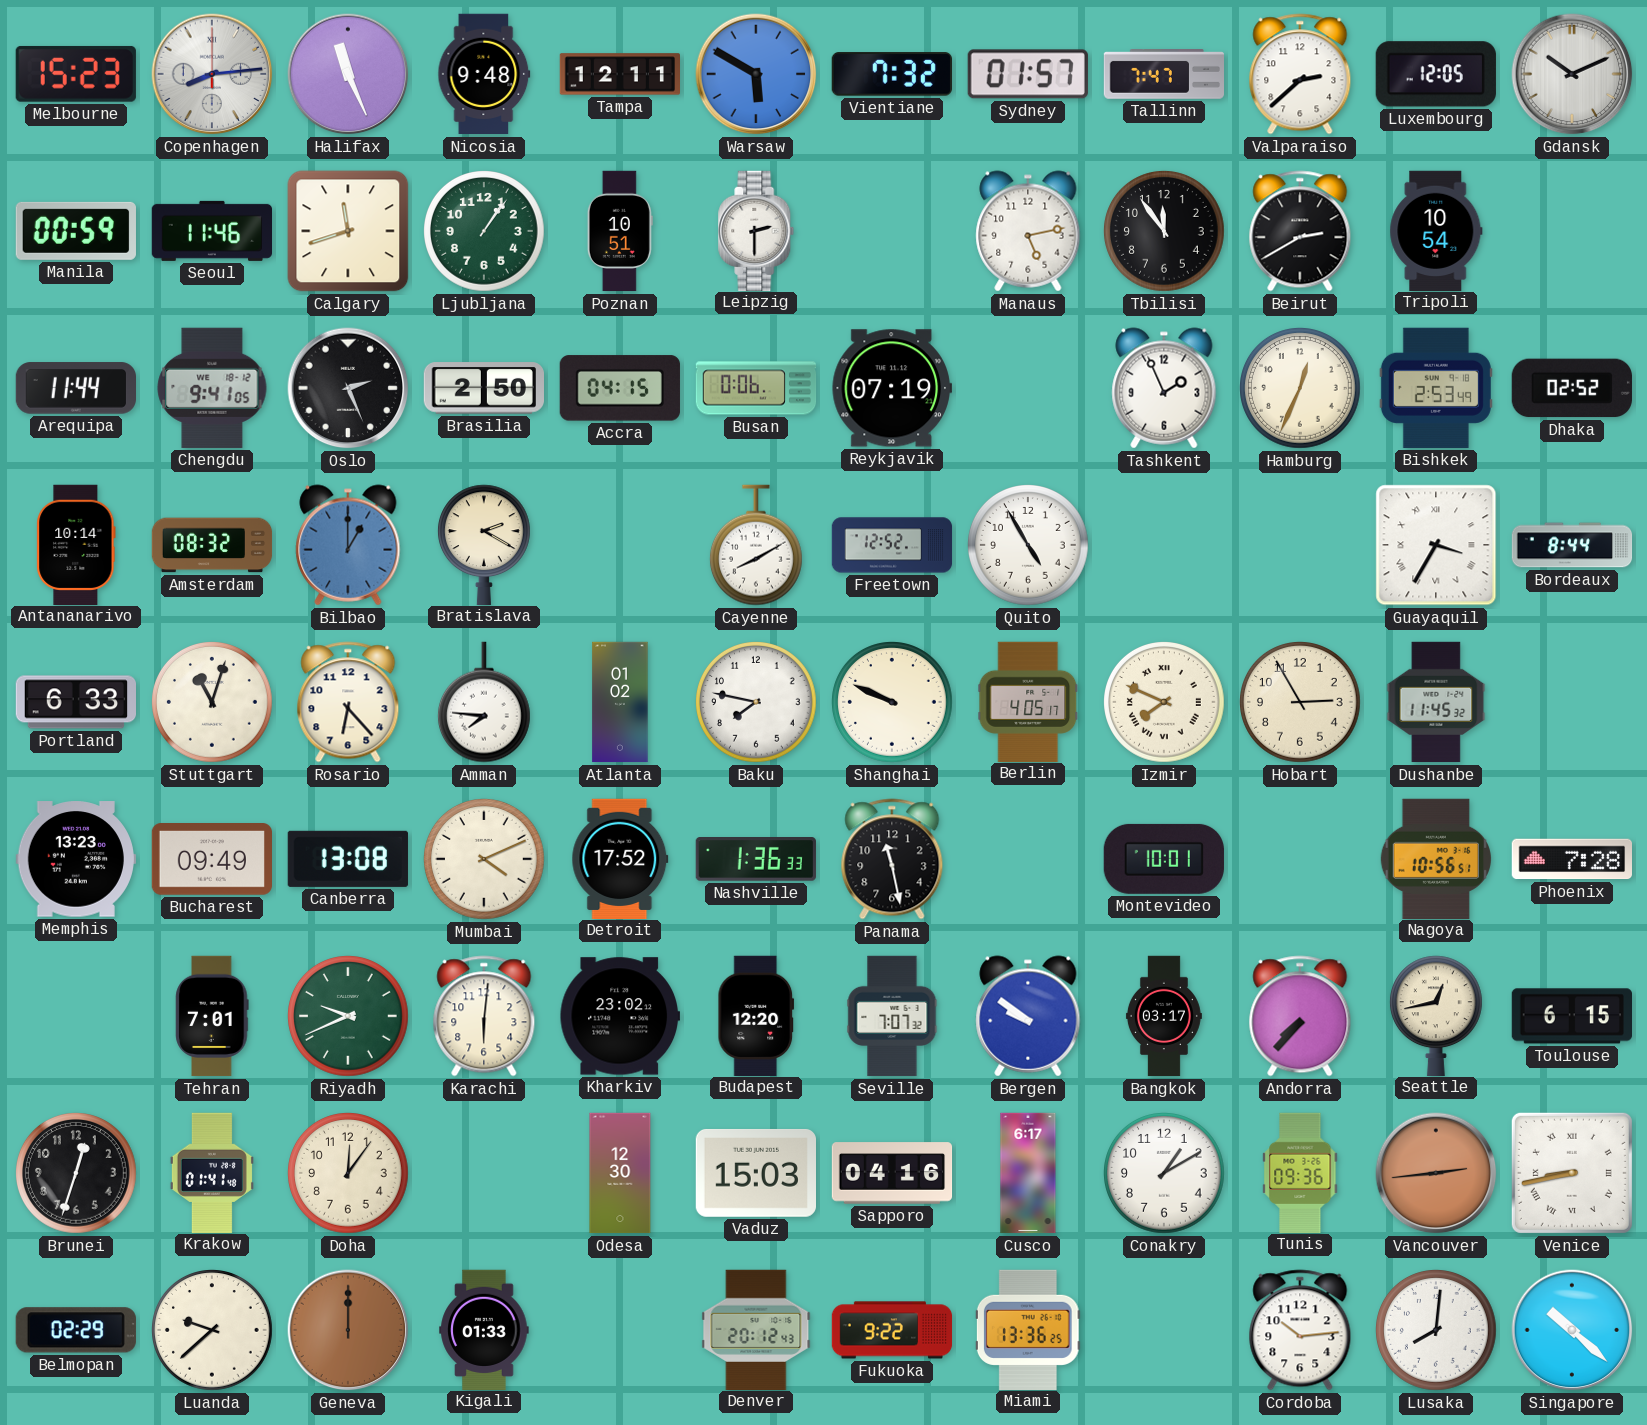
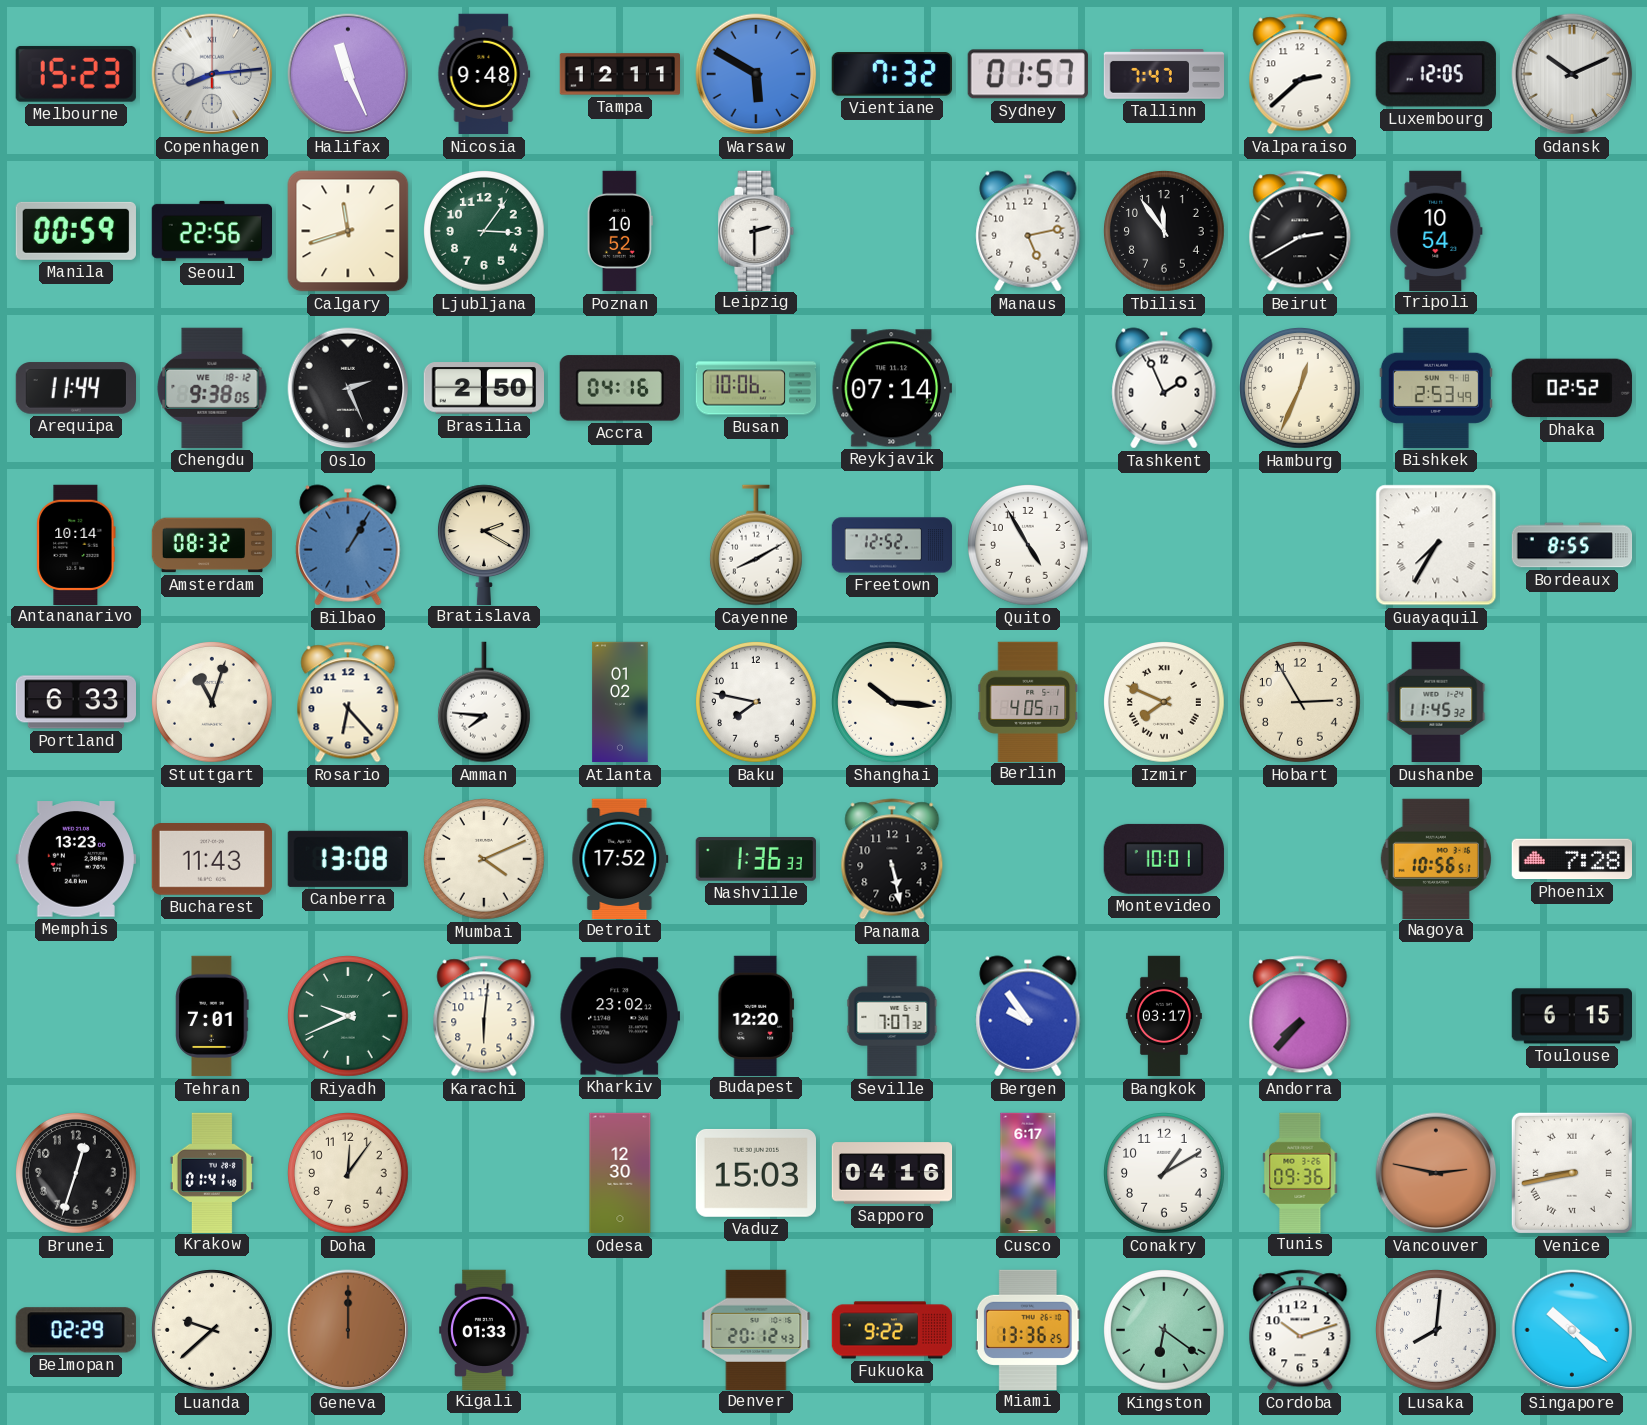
Seoul: 11:46 -> 22:56
Ljubljana: 1:06 -> 3:06
Poznan: 10:51 -> 10:52
Chengdu: 9:41 -> 9:38
Accra: 04:15 -> 04:16
Busan: 0:06 -> 10:06
Reykjavik: 07:19 -> 07:14
Bilbao: 1:00 -> 1:05
Guayaquil: 3:35 -> 7:35
Bordeaux: 8:44 -> 8:55
Shanghai: 9:49 -> 10:16
Bucharest: 09:49 -> 11:43
Panama: 11:28 -> 5:28
Bergen: 9:51 -> 9:54
Seattle: 12:43 -> none
Vancouver: 2:44 -> 2:47
Kingston: none -> 6:21
Cordoba: 10:14 -> 10:12
